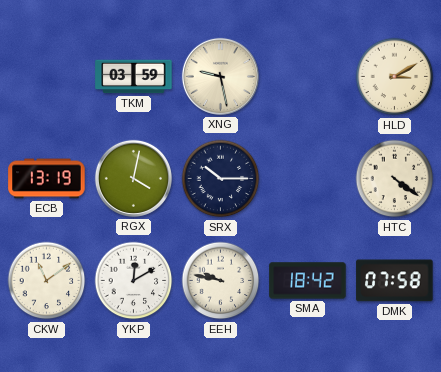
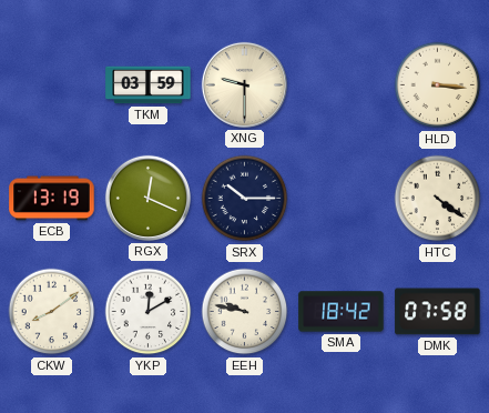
XNG: 9:28 -> 9:30
HLD: 3:10 -> 3:16
RGX: 4:02 -> 12:19
CKW: 11:09 -> 8:09
